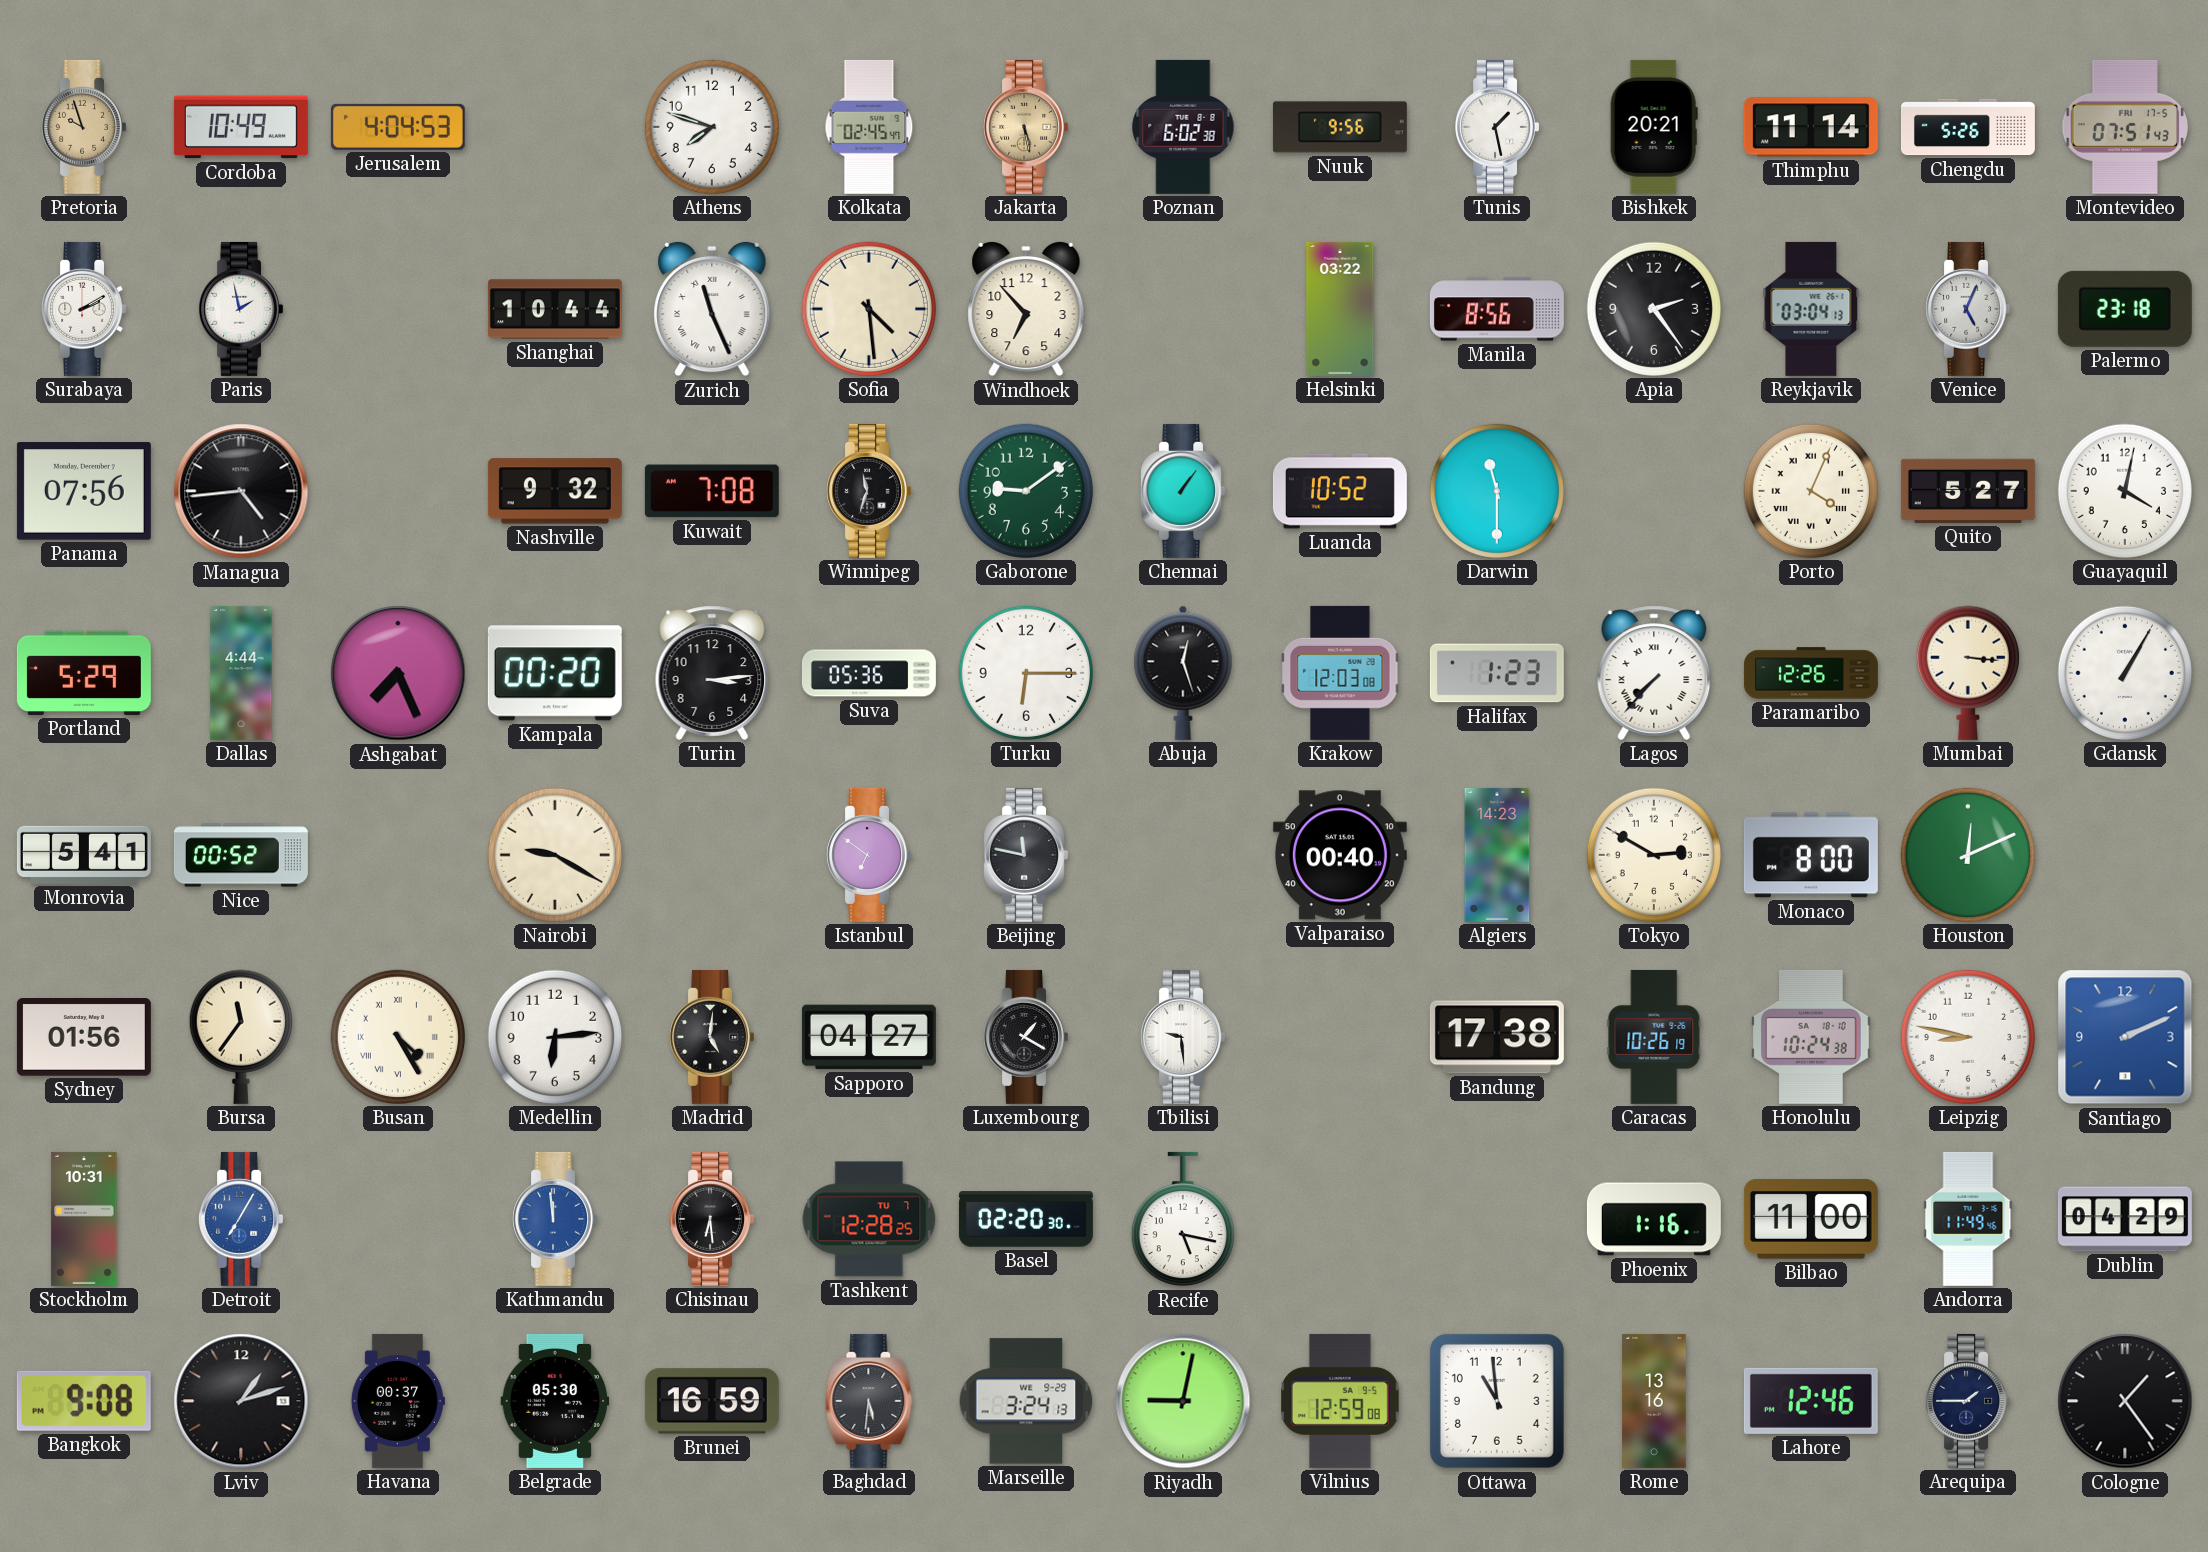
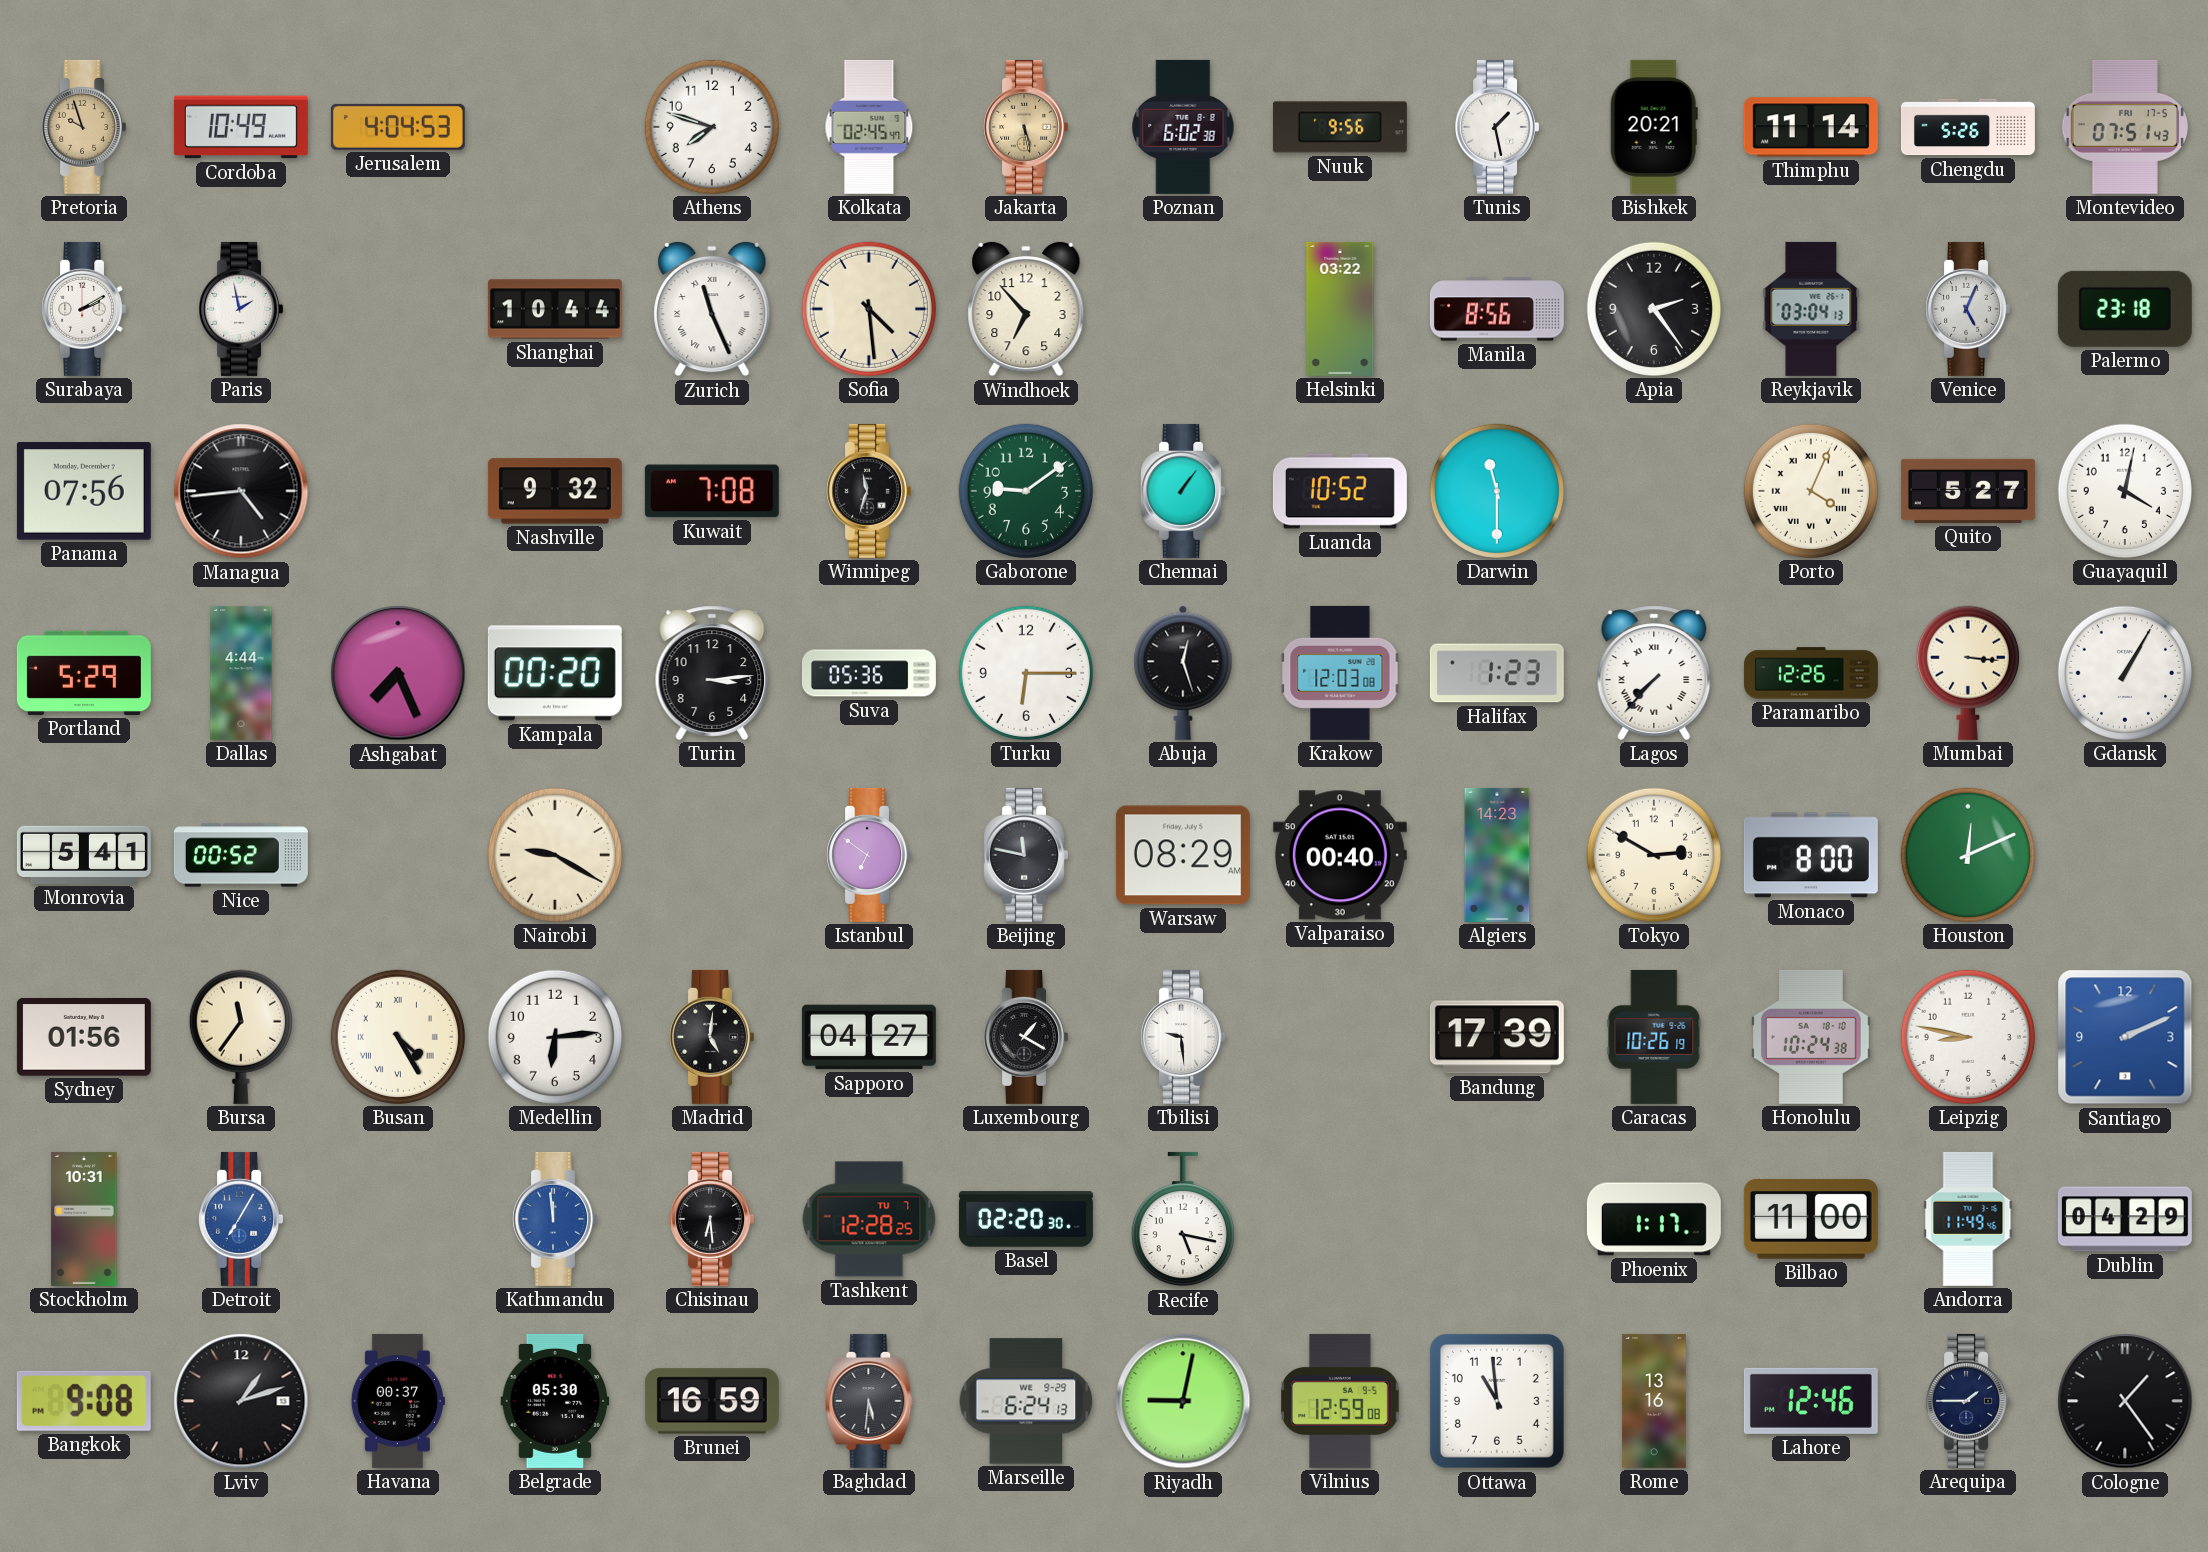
Warsaw: none -> 08:29
Bandung: 17:38 -> 17:39
Phoenix: 1:16 -> 1:17
Marseille: 3:24 -> 6:24
